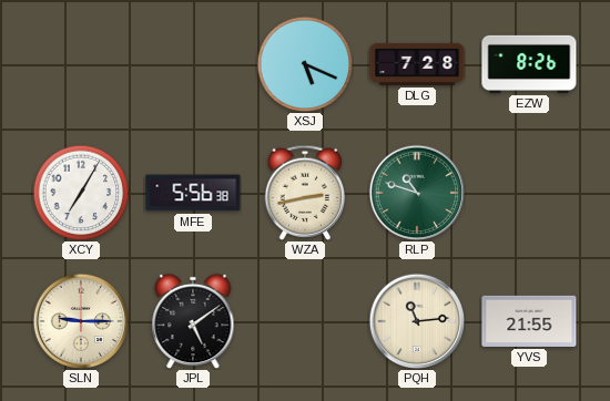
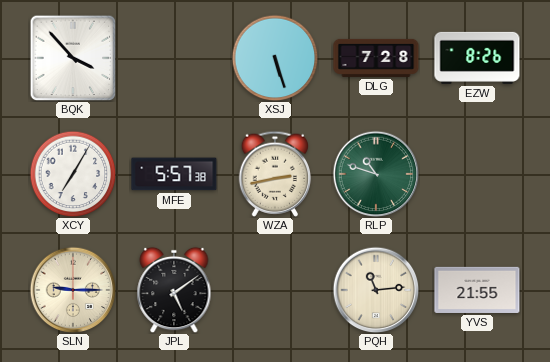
BQK: none -> 3:53
XSJ: 5:19 -> 5:27
MFE: 5:56 -> 5:57
